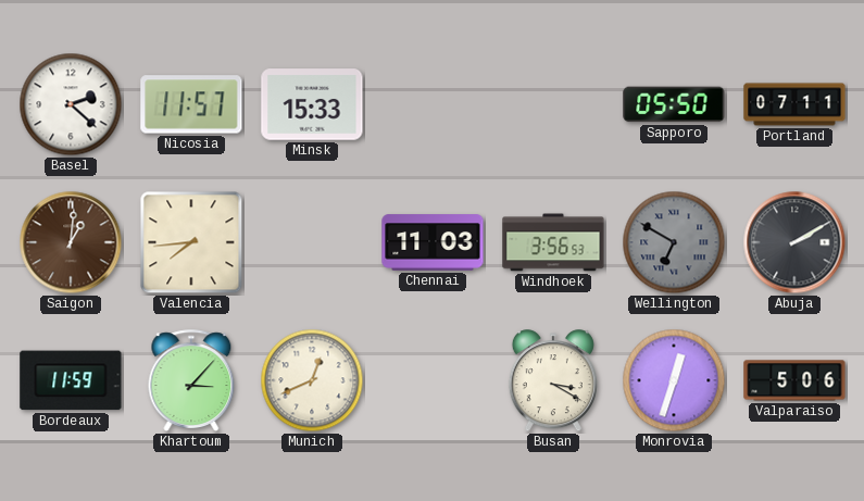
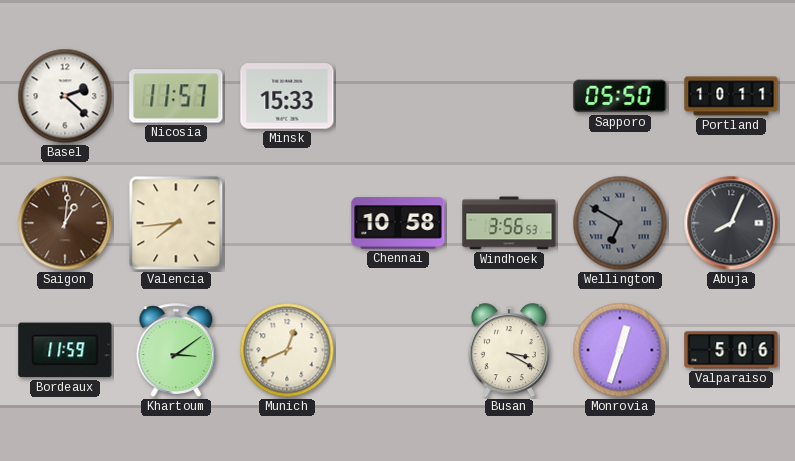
Portland: 07:11 -> 10:11
Chennai: 11:03 -> 10:58
Abuja: 2:10 -> 8:04
Khartoum: 3:07 -> 3:09
